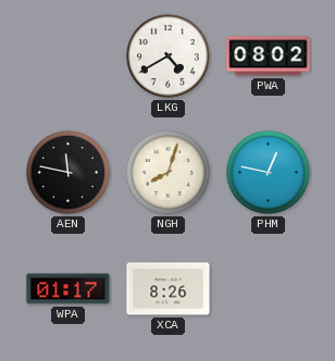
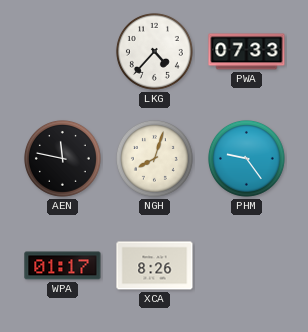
LKG: 4:40 -> 4:37
PWA: 08:02 -> 07:33
PHM: 12:47 -> 9:24
